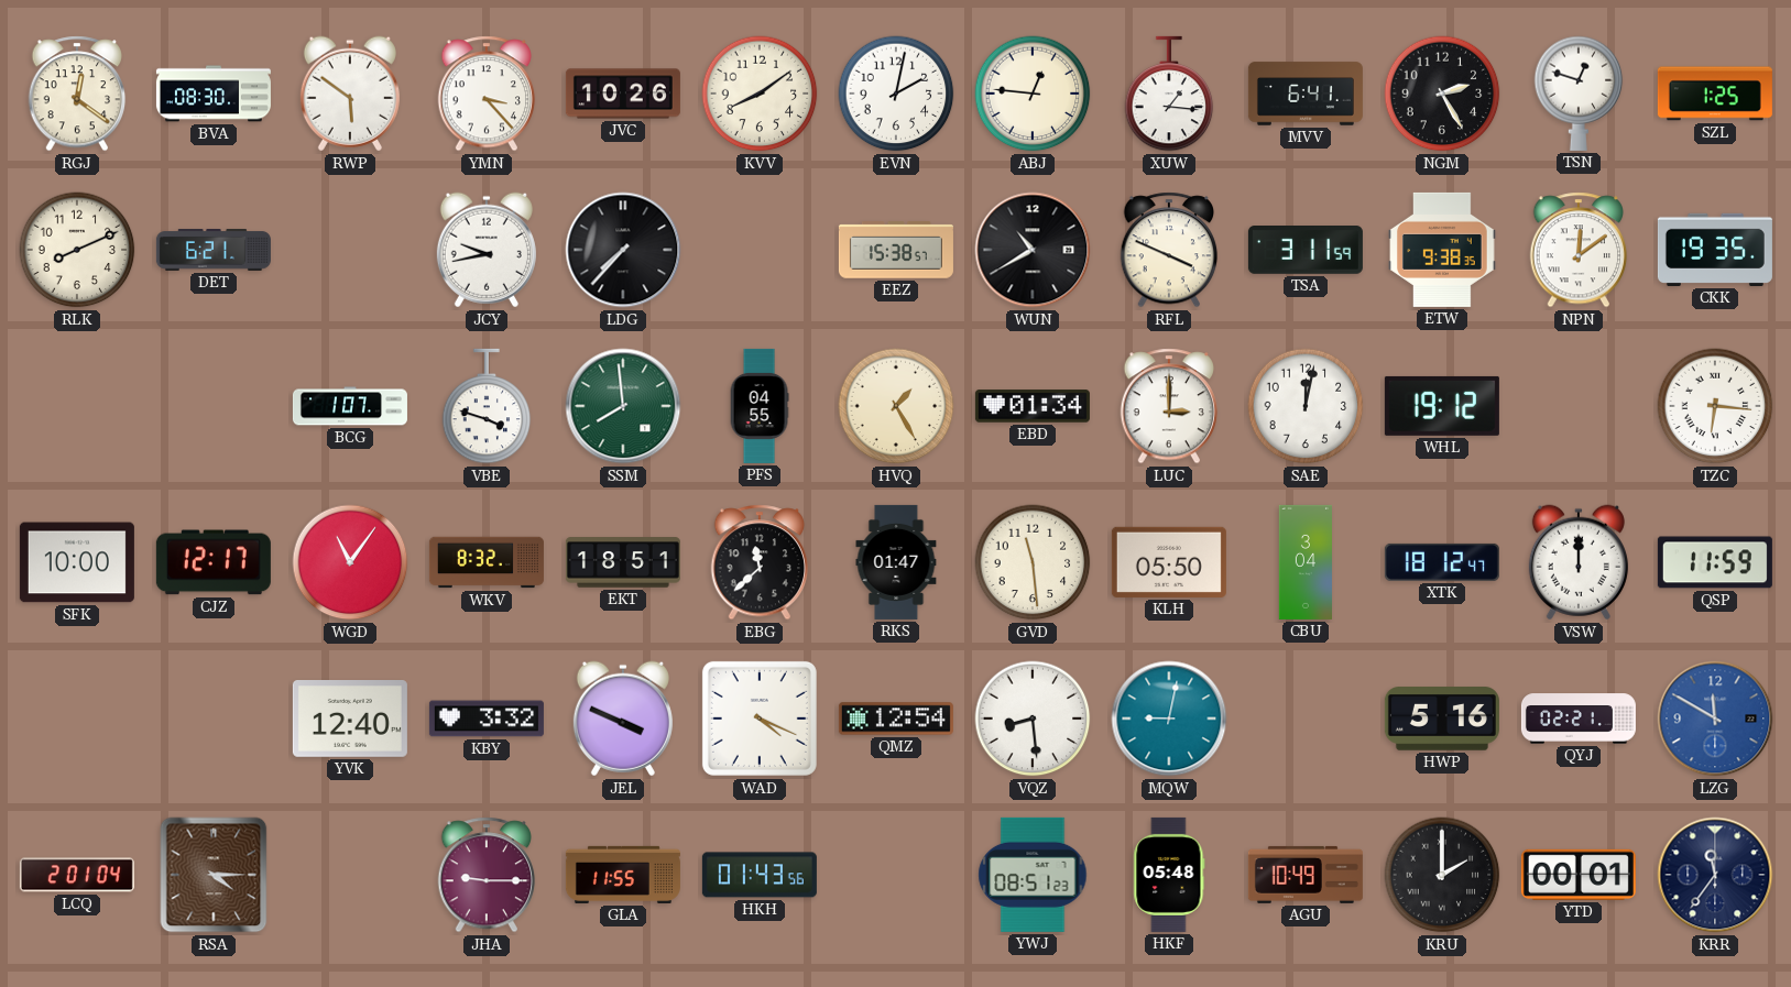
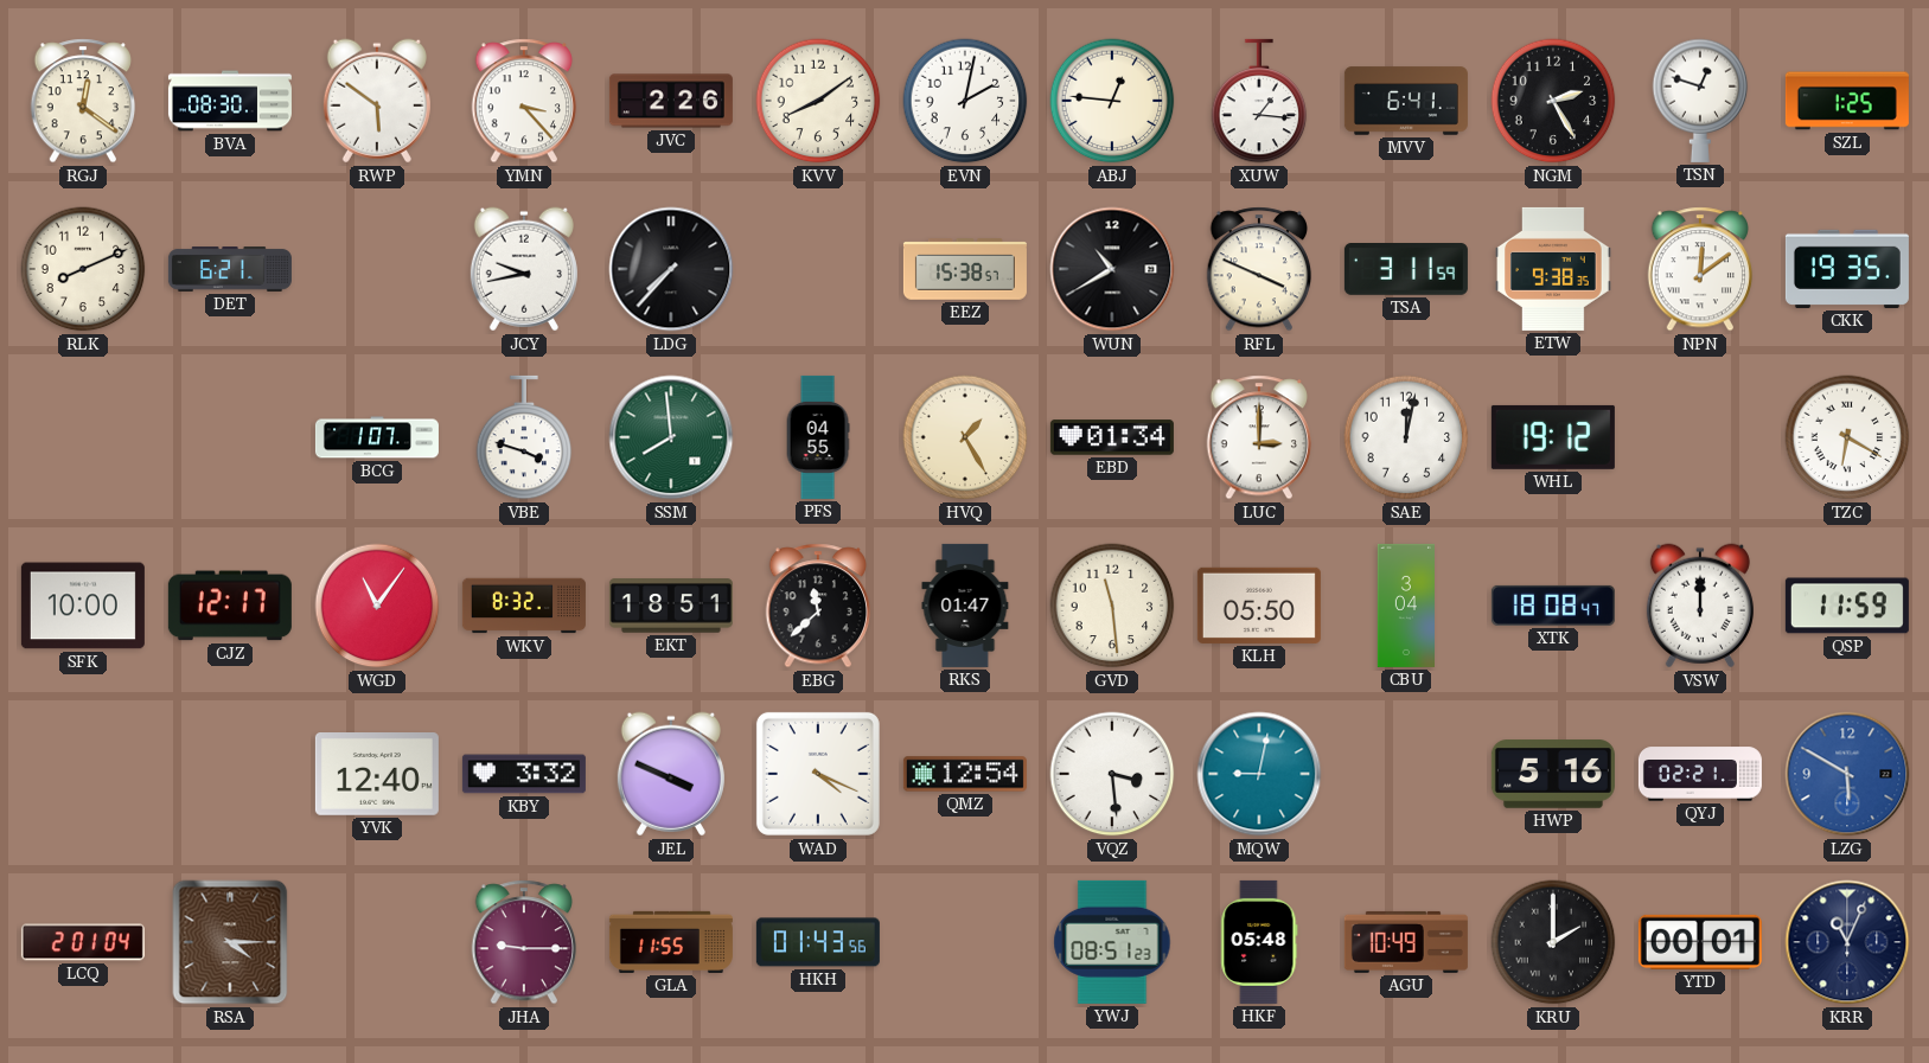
JVC: 10:26 -> 2:26
TZC: 6:16 -> 6:20
XTK: 18:12 -> 18:08
VQZ: 8:29 -> 3:29
LZG: 11:50 -> 5:50
KRR: 11:36 -> 11:04
